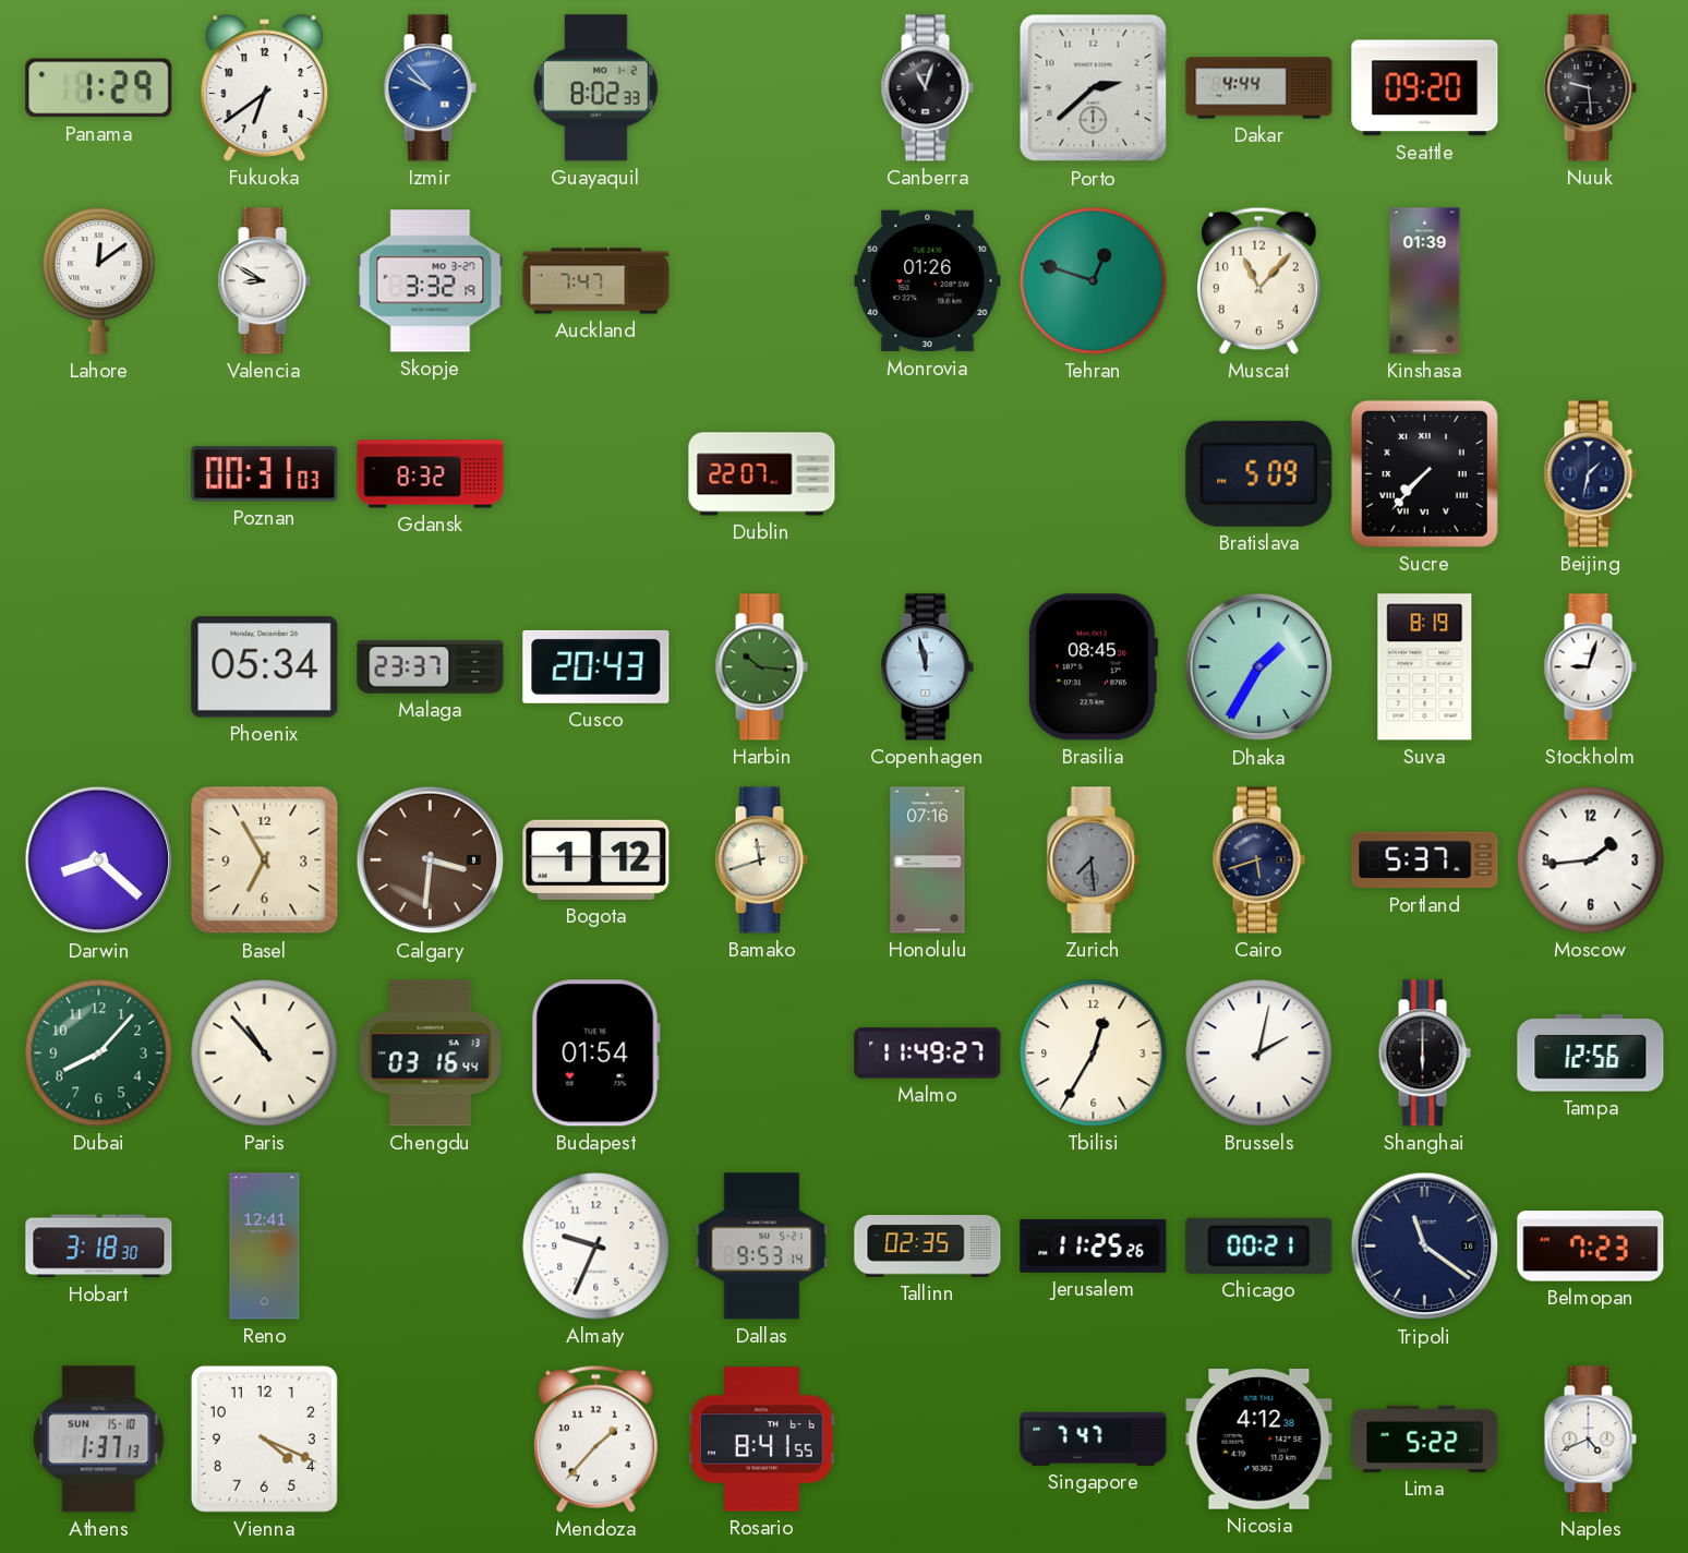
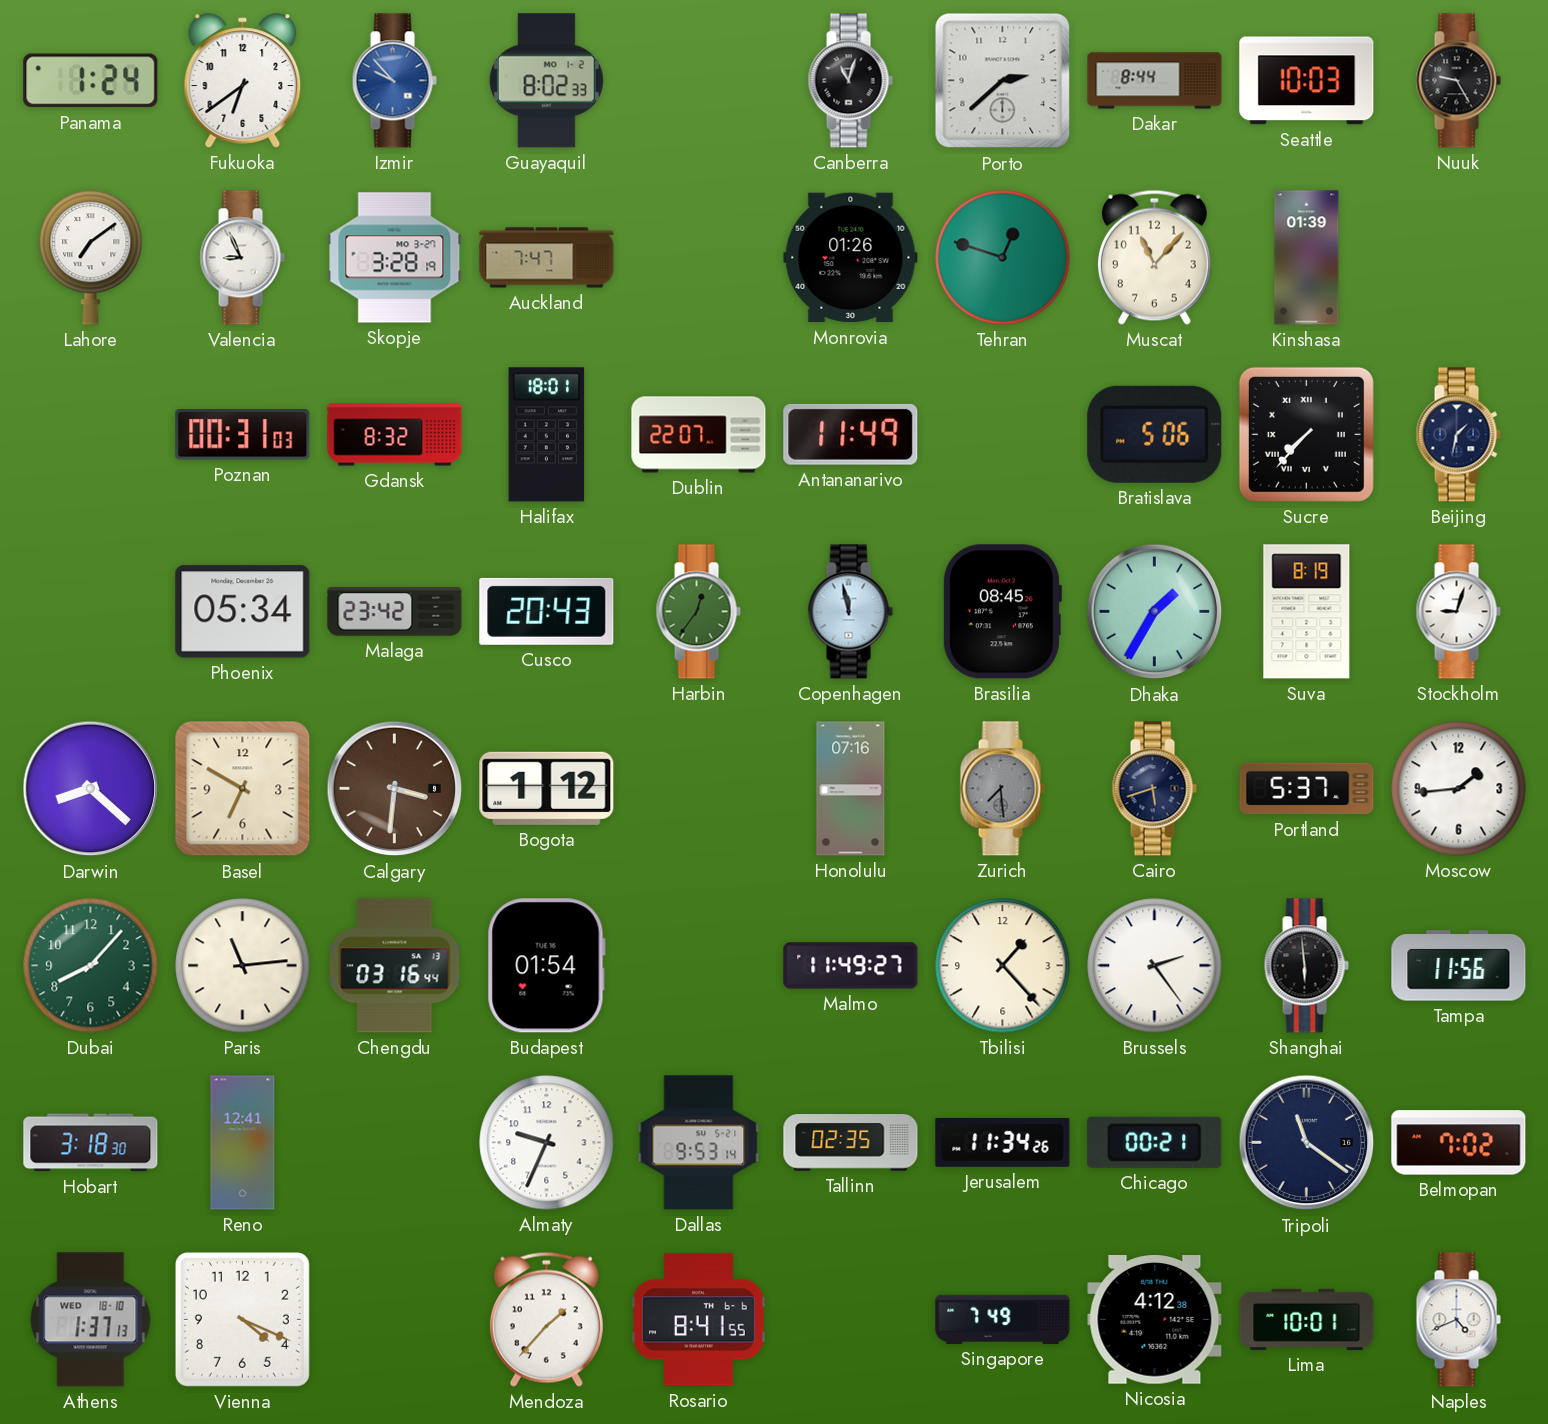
Panama: 1:29 -> 1:24
Dakar: 4:44 -> 8:44
Seattle: 09:20 -> 10:03
Nuuk: 9:29 -> 9:25
Lahore: 12:09 -> 7:09
Valencia: 8:50 -> 8:56
Skopje: 3:32 -> 3:28
Halifax: none -> 18:01
Antananarivo: none -> 11:49
Bratislava: 5:09 -> 5:06
Malaga: 23:37 -> 23:42
Harbin: 10:16 -> 12:36
Basel: 6:55 -> 6:50
Bamako: 11:42 -> none
Paris: 10:53 -> 11:14
Tbilisi: 12:35 -> 1:23
Brussels: 2:02 -> 2:24
Shanghai: 6:00 -> 5:59
Tampa: 12:56 -> 11:56
Jerusalem: 11:25 -> 11:34
Belmopan: 7:23 -> 7:02
Athens date: SUN 15-10 -> WED 18-10
Singapore: 7:47 -> 7:49
Lima: 5:22 -> 10:01
